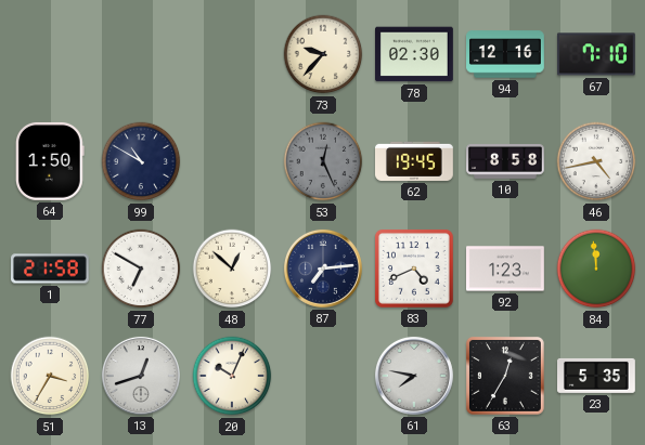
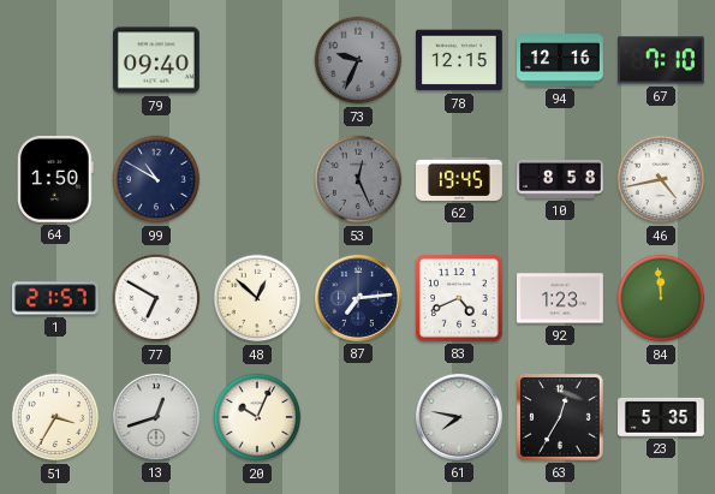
79: none -> 09:40
73: 9:37 -> 9:34
73 dial: cream -> grey
78: 02:30 -> 12:15
1: 21:58 -> 21:57
